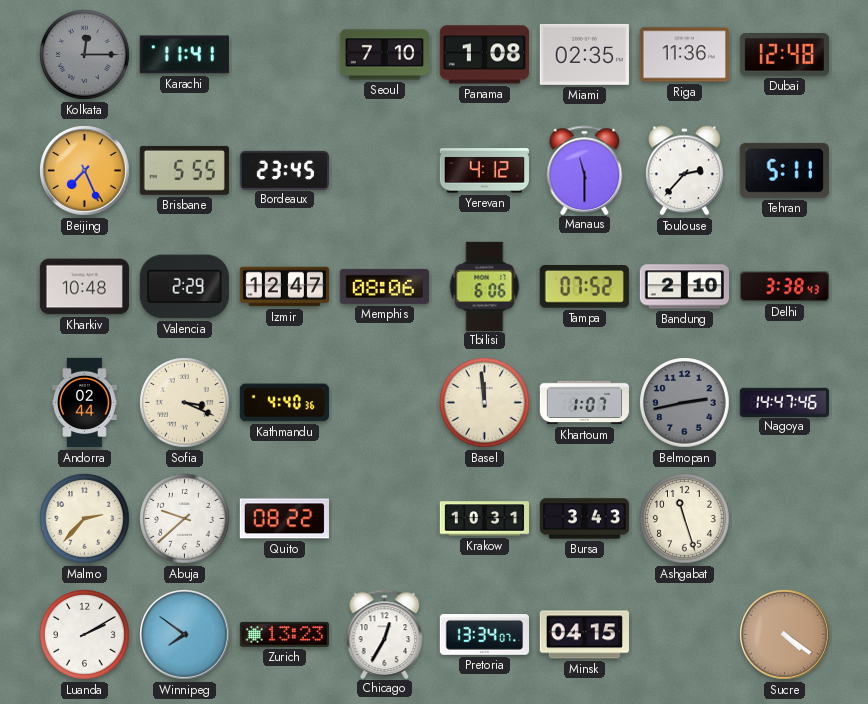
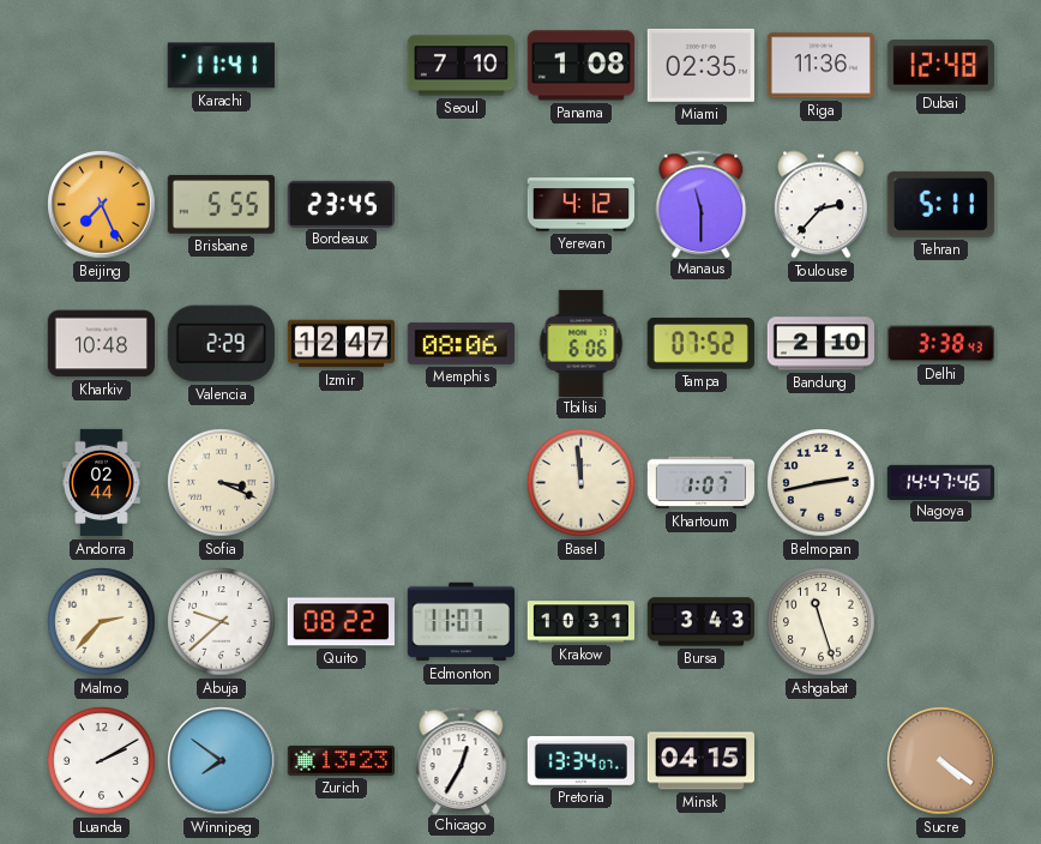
Kolkata: 12:15 -> none
Kathmandu: 4:40 -> none
Belmopan dial: grey -> cream
Edmonton: none -> 11:07
